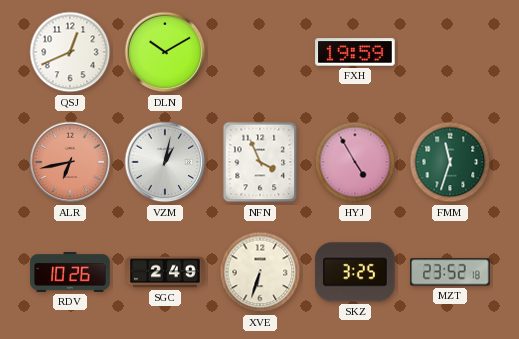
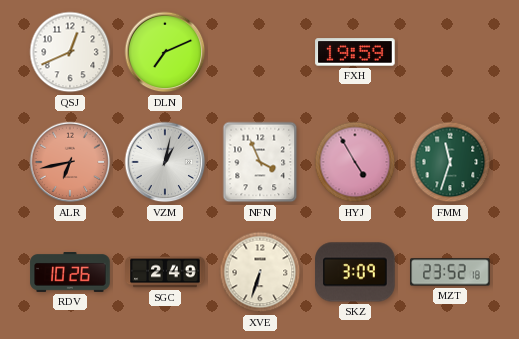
DLN: 10:10 -> 7:11
SKZ: 3:25 -> 3:09
